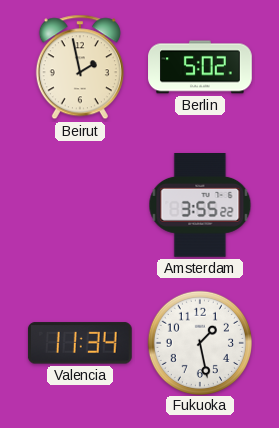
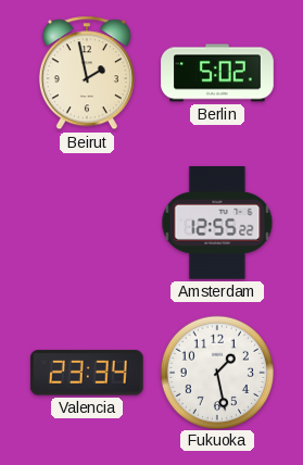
Amsterdam: 3:55 -> 12:55
Valencia: 11:34 -> 23:34
